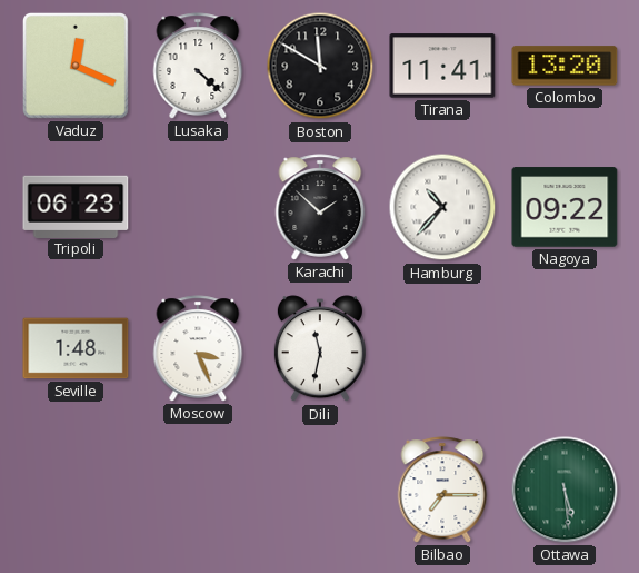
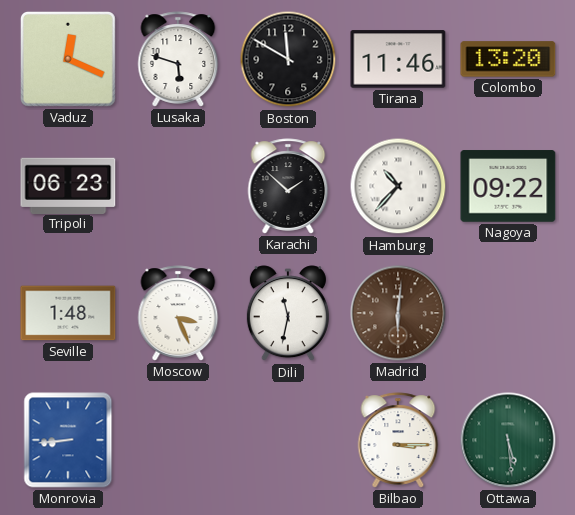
Lusaka: 4:22 -> 5:48
Tirana: 11:41 -> 11:46
Madrid: none -> 6:01
Monrovia: none -> 8:44
Bilbao: 7:15 -> 3:15
